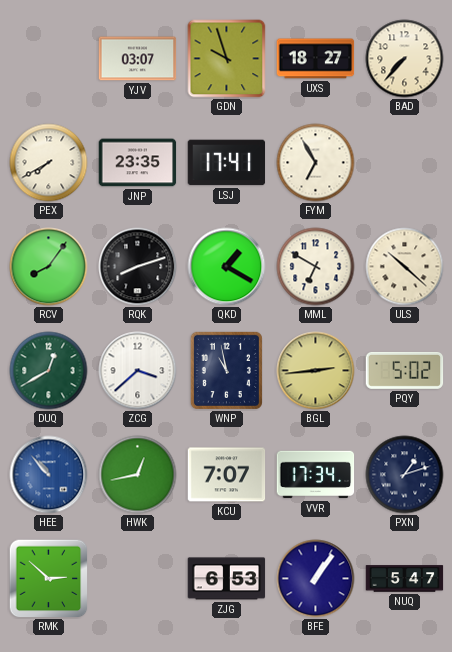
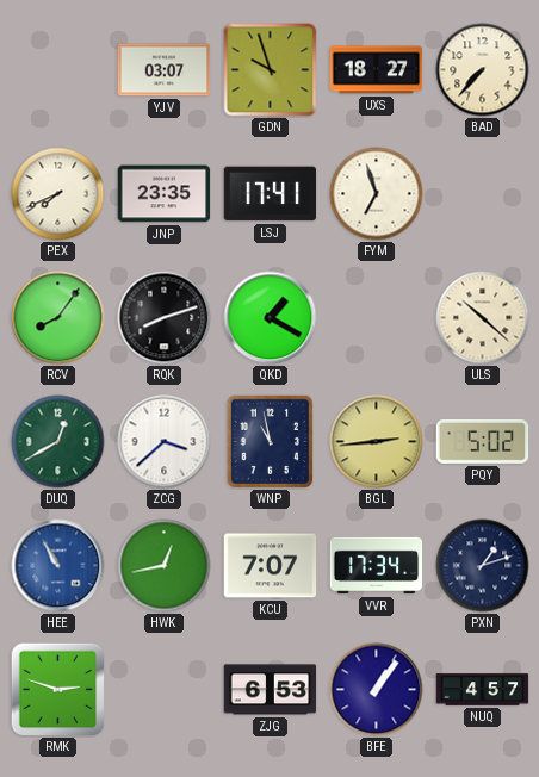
PEX: 7:40 -> 7:41
FYM: 6:55 -> 6:57
MML: 6:50 -> none
HEE: 10:53 -> 10:55
RMK: 2:52 -> 2:48
NUQ: 5:47 -> 4:57
